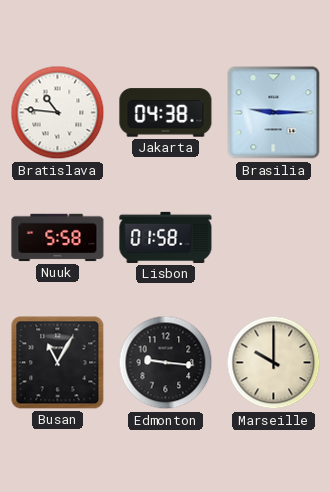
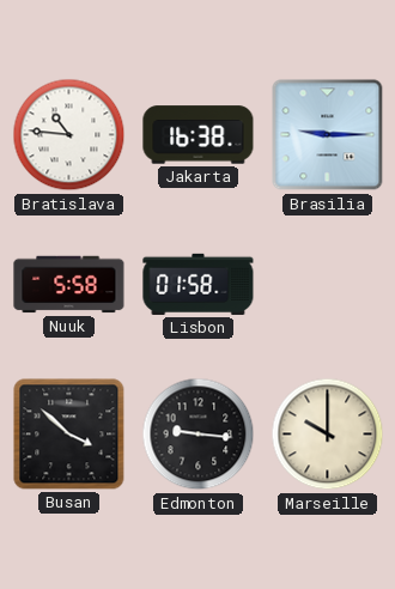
Jakarta: 04:38 -> 16:38
Busan: 11:05 -> 3:52
